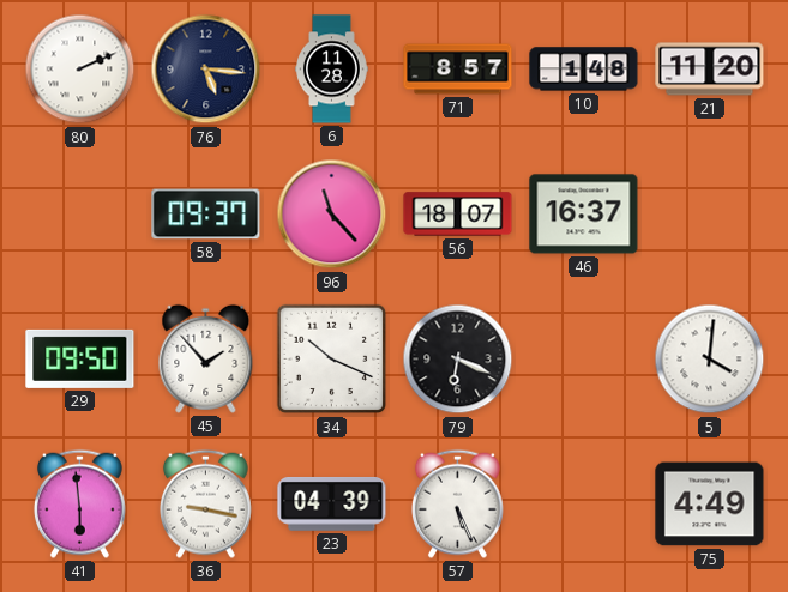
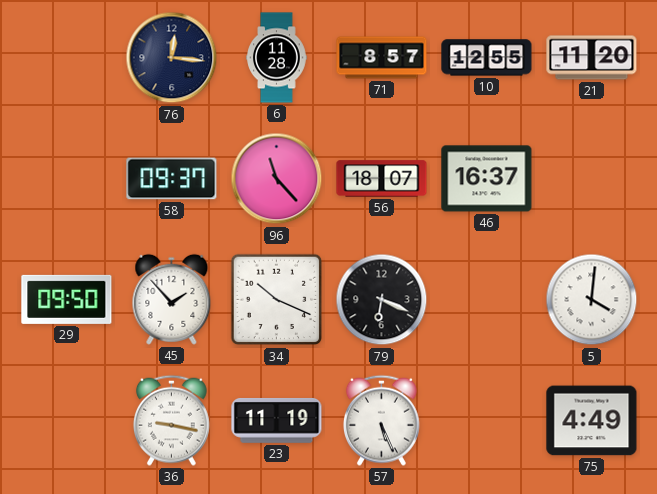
80: 2:11 -> none
76: 5:16 -> 12:16
10: 1:48 -> 12:55
41: 5:59 -> none
23: 04:39 -> 11:19
